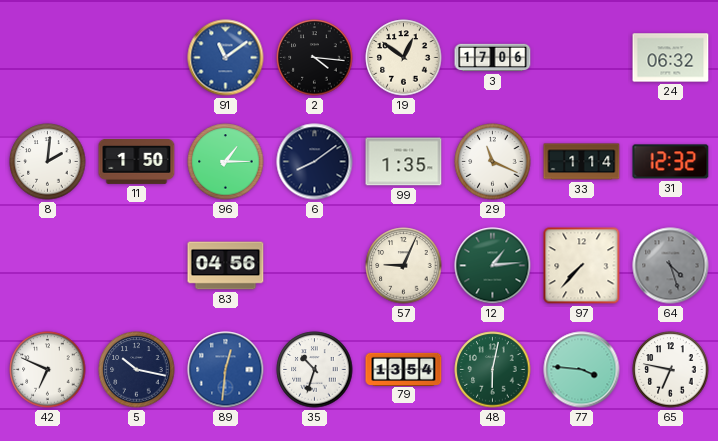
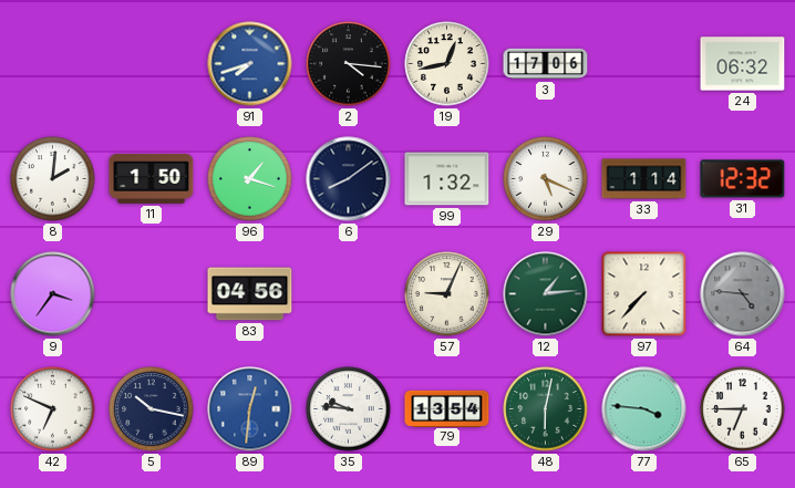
91: 11:09 -> 7:42
19: 12:51 -> 12:43
96: 1:15 -> 1:18
99: 1:35 -> 1:32
29: 11:19 -> 5:19
9: none -> 3:36
64: 4:27 -> 4:46
35: 10:33 -> 9:46
65: 6:47 -> 6:45
